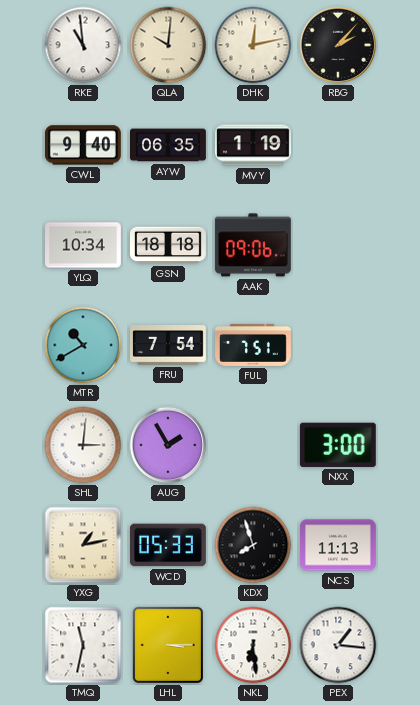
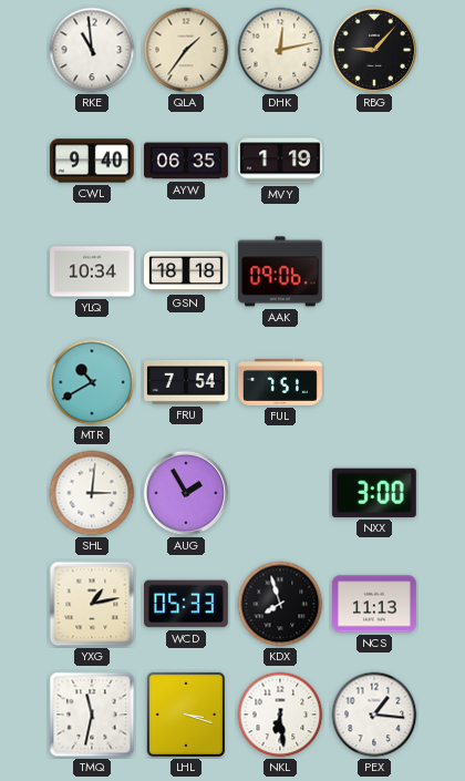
QLA: 10:01 -> 1:36
RBG: 2:07 -> 9:07
LHL: 3:15 -> 3:18
